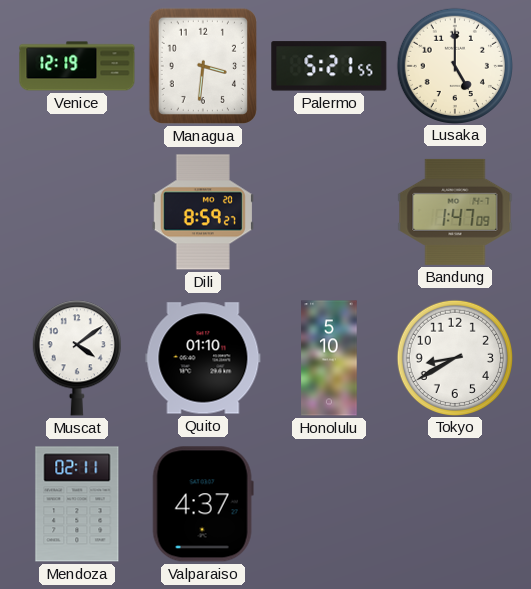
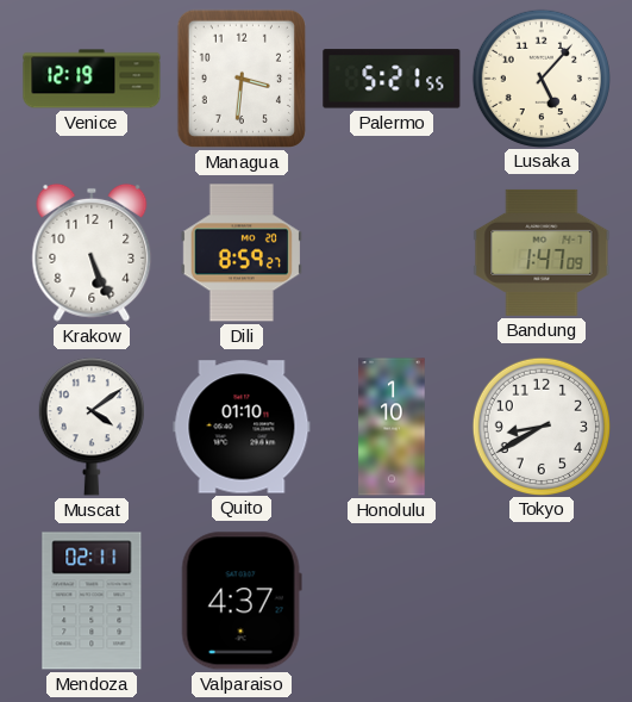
Lusaka: 5:00 -> 5:07
Krakow: none -> 5:26
Honolulu: 5:10 -> 1:10
